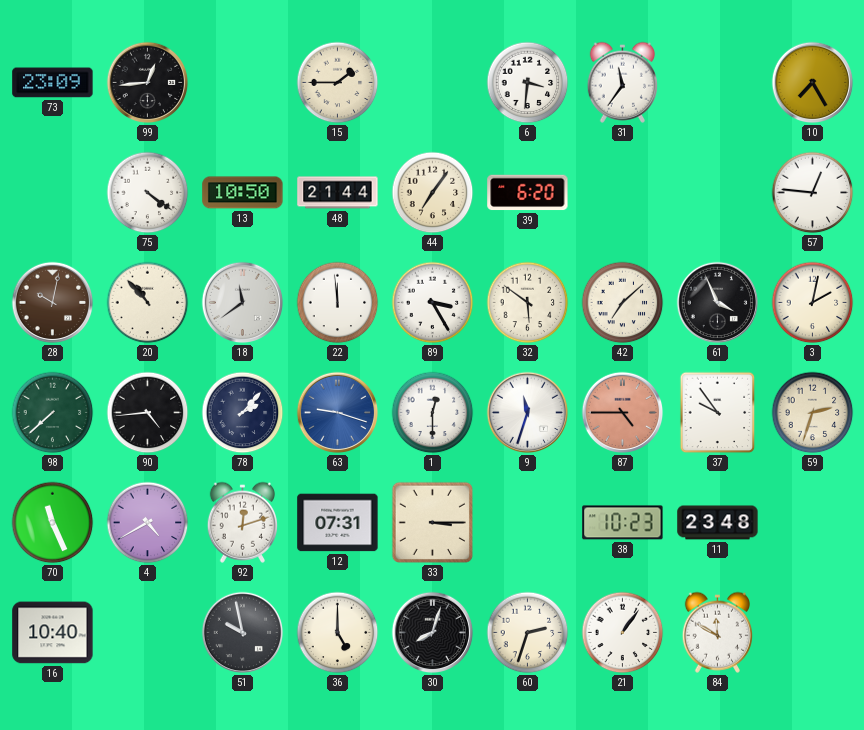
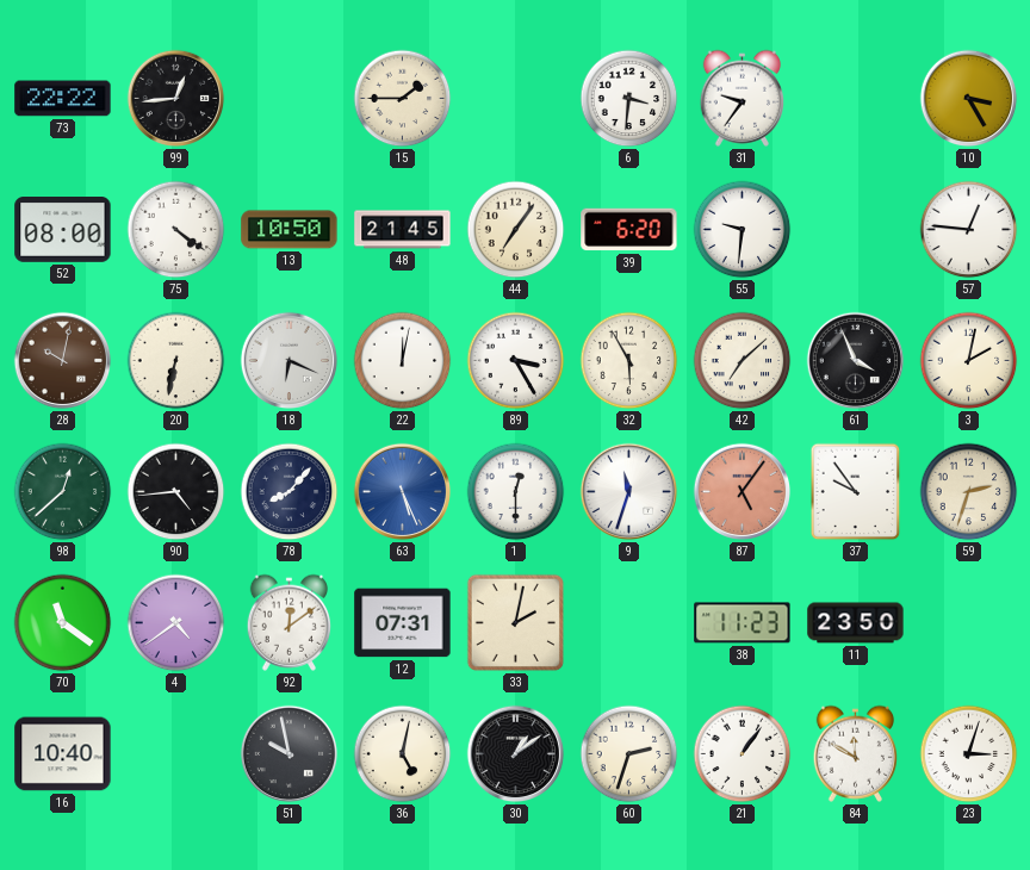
73: 23:09 -> 22:22
31: 11:36 -> 9:36
10: 7:25 -> 3:25
52: none -> 08:00
48: 21:44 -> 21:45
55: none -> 9:31
20: 10:53 -> 6:32
18: 11:39 -> 6:19
22: 11:59 -> 12:02
32: 5:51 -> 5:55
98: 7:38 -> 12:38
78: 2:07 -> 8:07
63: 9:18 -> 5:26
87: 4:45 -> 5:06
70: 11:26 -> 11:21
4: 4:40 -> 4:39
92: 12:12 -> 12:09
33: 3:15 -> 2:02
38: 10:23 -> 11:23
11: 23:48 -> 23:50
36: 5:00 -> 5:02
30: 8:03 -> 1:09
23: none -> 3:03
